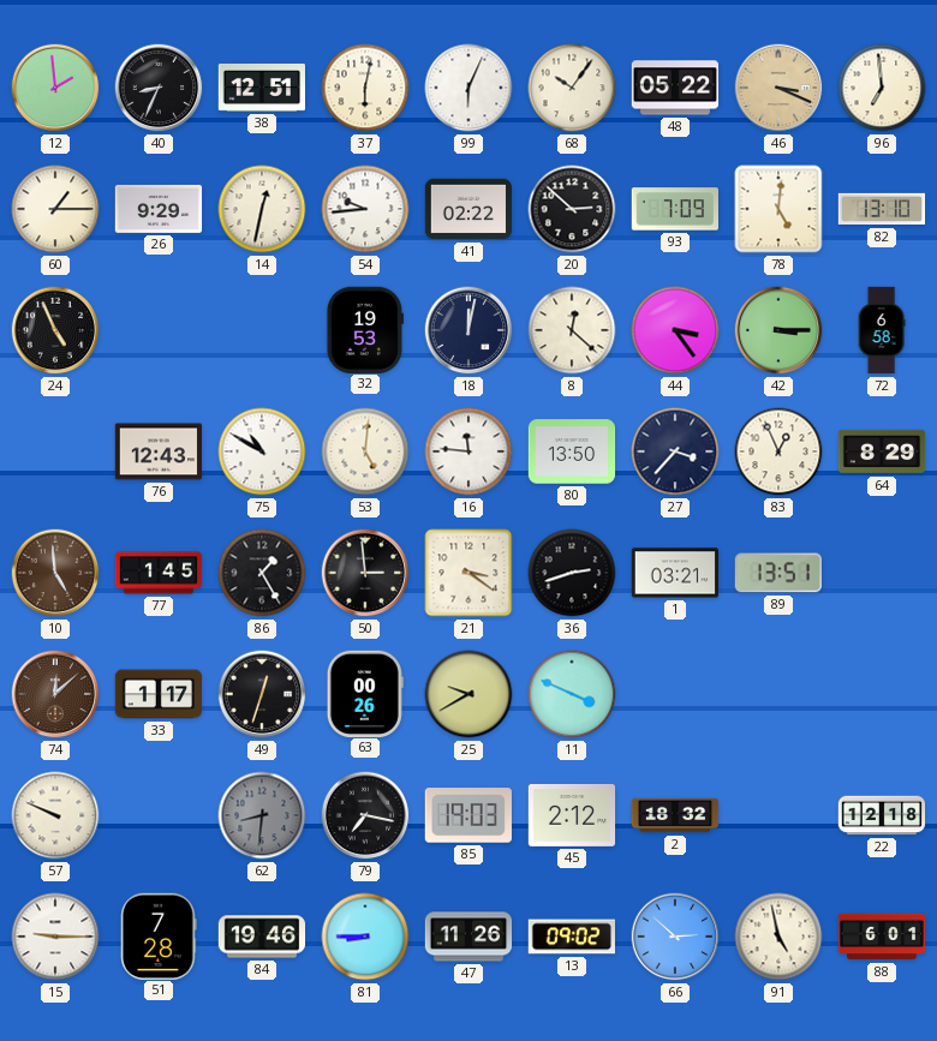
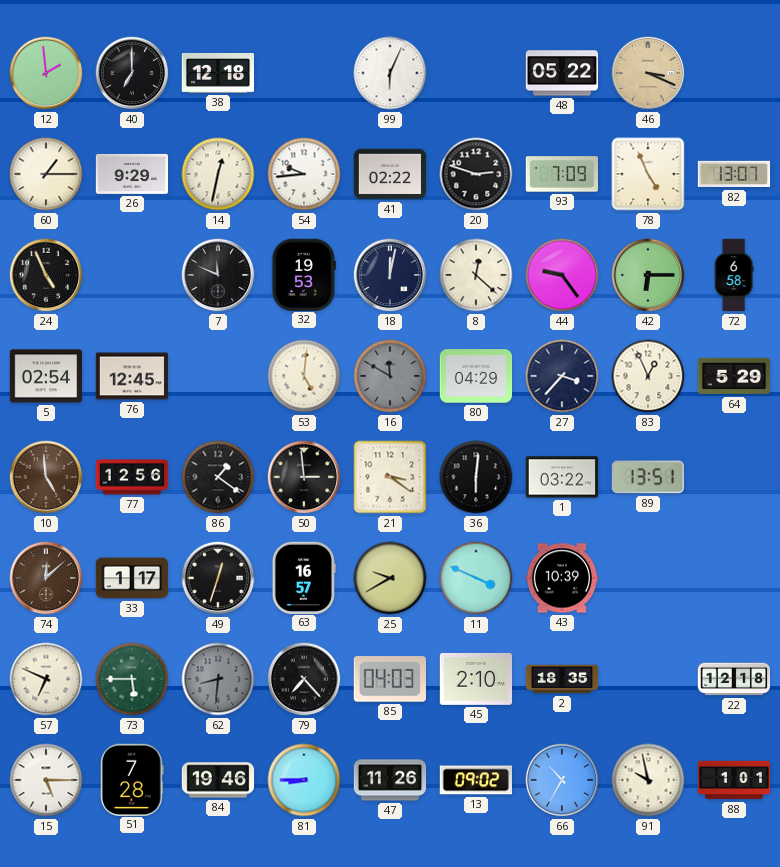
40: 8:34 -> 7:00
38: 12:51 -> 12:18
37: 6:02 -> none
68: 10:06 -> none
96: 6:59 -> none
20: 2:52 -> 2:48
78: 5:01 -> 4:56
82: 13:10 -> 13:07
7: none -> 11:49
44: 3:24 -> 9:24
42: 3:15 -> 6:15
5: none -> 02:54
76: 12:43 -> 12:45
75: 10:50 -> none
16: 11:46 -> 11:50
16 dial: white -> grey
80: 13:50 -> 04:29
64: 8:29 -> 5:29
77: 1:45 -> 12:56
86: 1:25 -> 1:21
36: 2:42 -> 6:01
1: 03:21 -> 03:22
63: 00:26 -> 16:57
43: none -> 10:39
57: 9:49 -> 6:49
73: none -> 5:45
79: 7:17 -> 7:23
85: 19:03 -> 04:03
45: 2:12 -> 2:10
2: 18:32 -> 18:35
15: 9:15 -> 5:15
66: 2:52 -> 10:35
91: 4:58 -> 9:58
88: 6:01 -> 1:01
